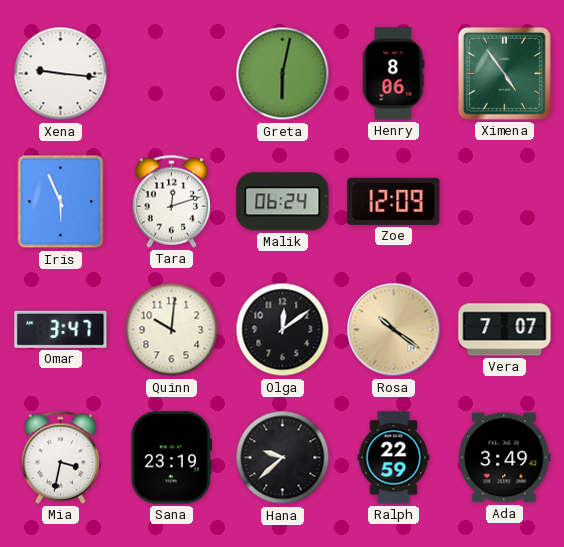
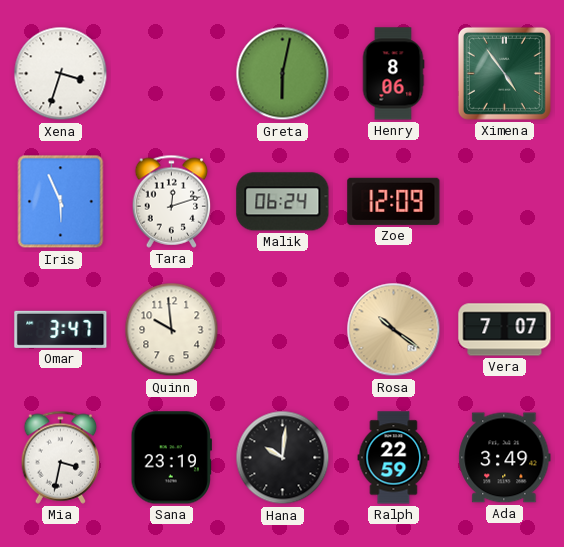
Xena: 9:16 -> 3:33
Quinn: 10:01 -> 9:59
Olga: 12:09 -> none
Hana: 9:38 -> 10:01
